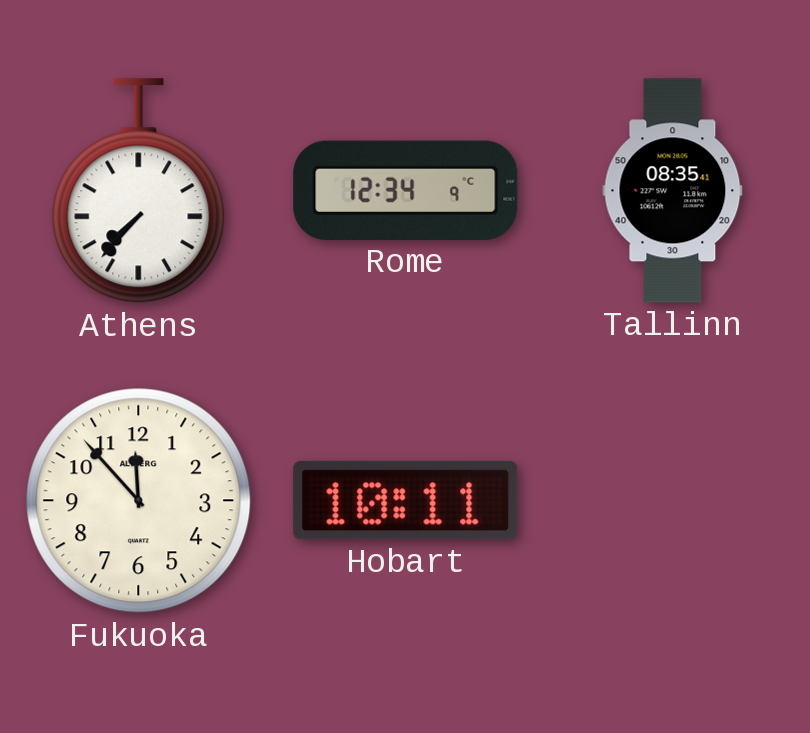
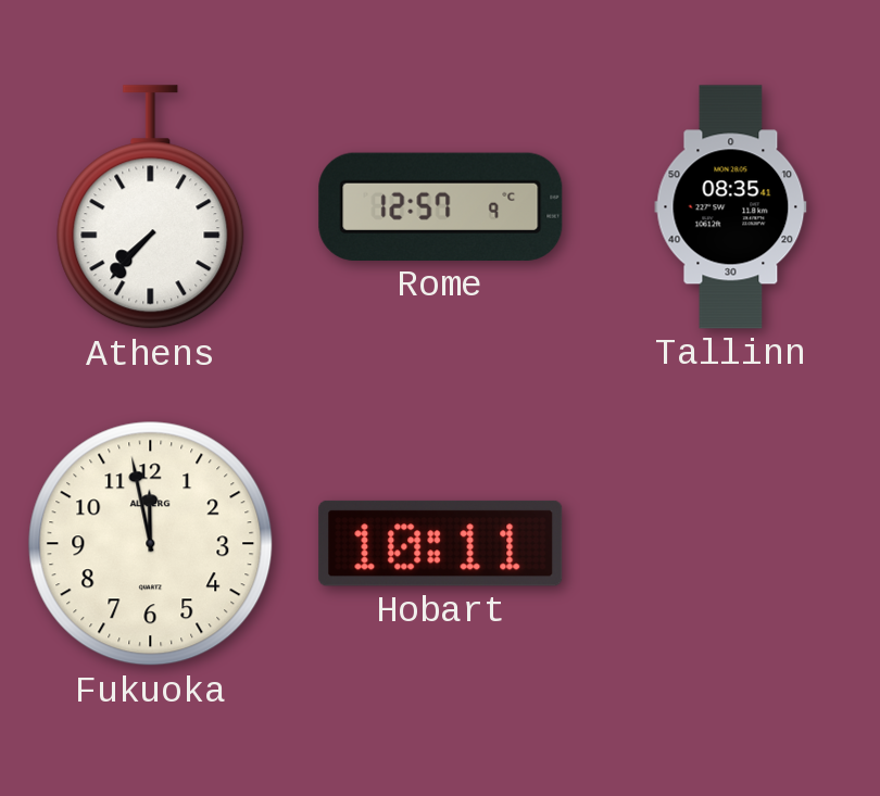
Rome: 12:34 -> 12:57
Fukuoka: 11:53 -> 11:58
